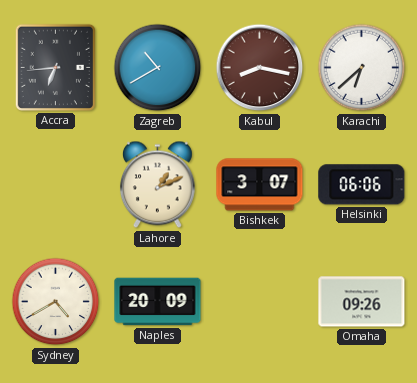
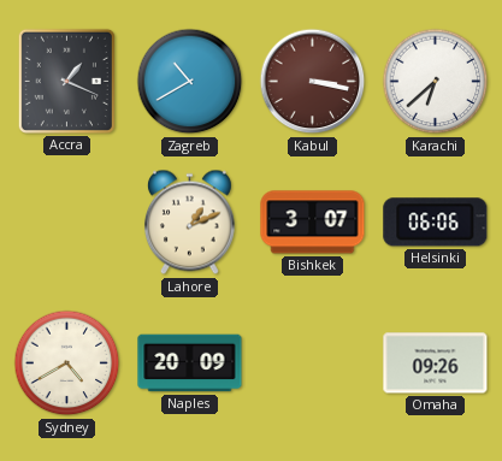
Accra: 6:44 -> 1:19
Kabul: 8:17 -> 3:17
